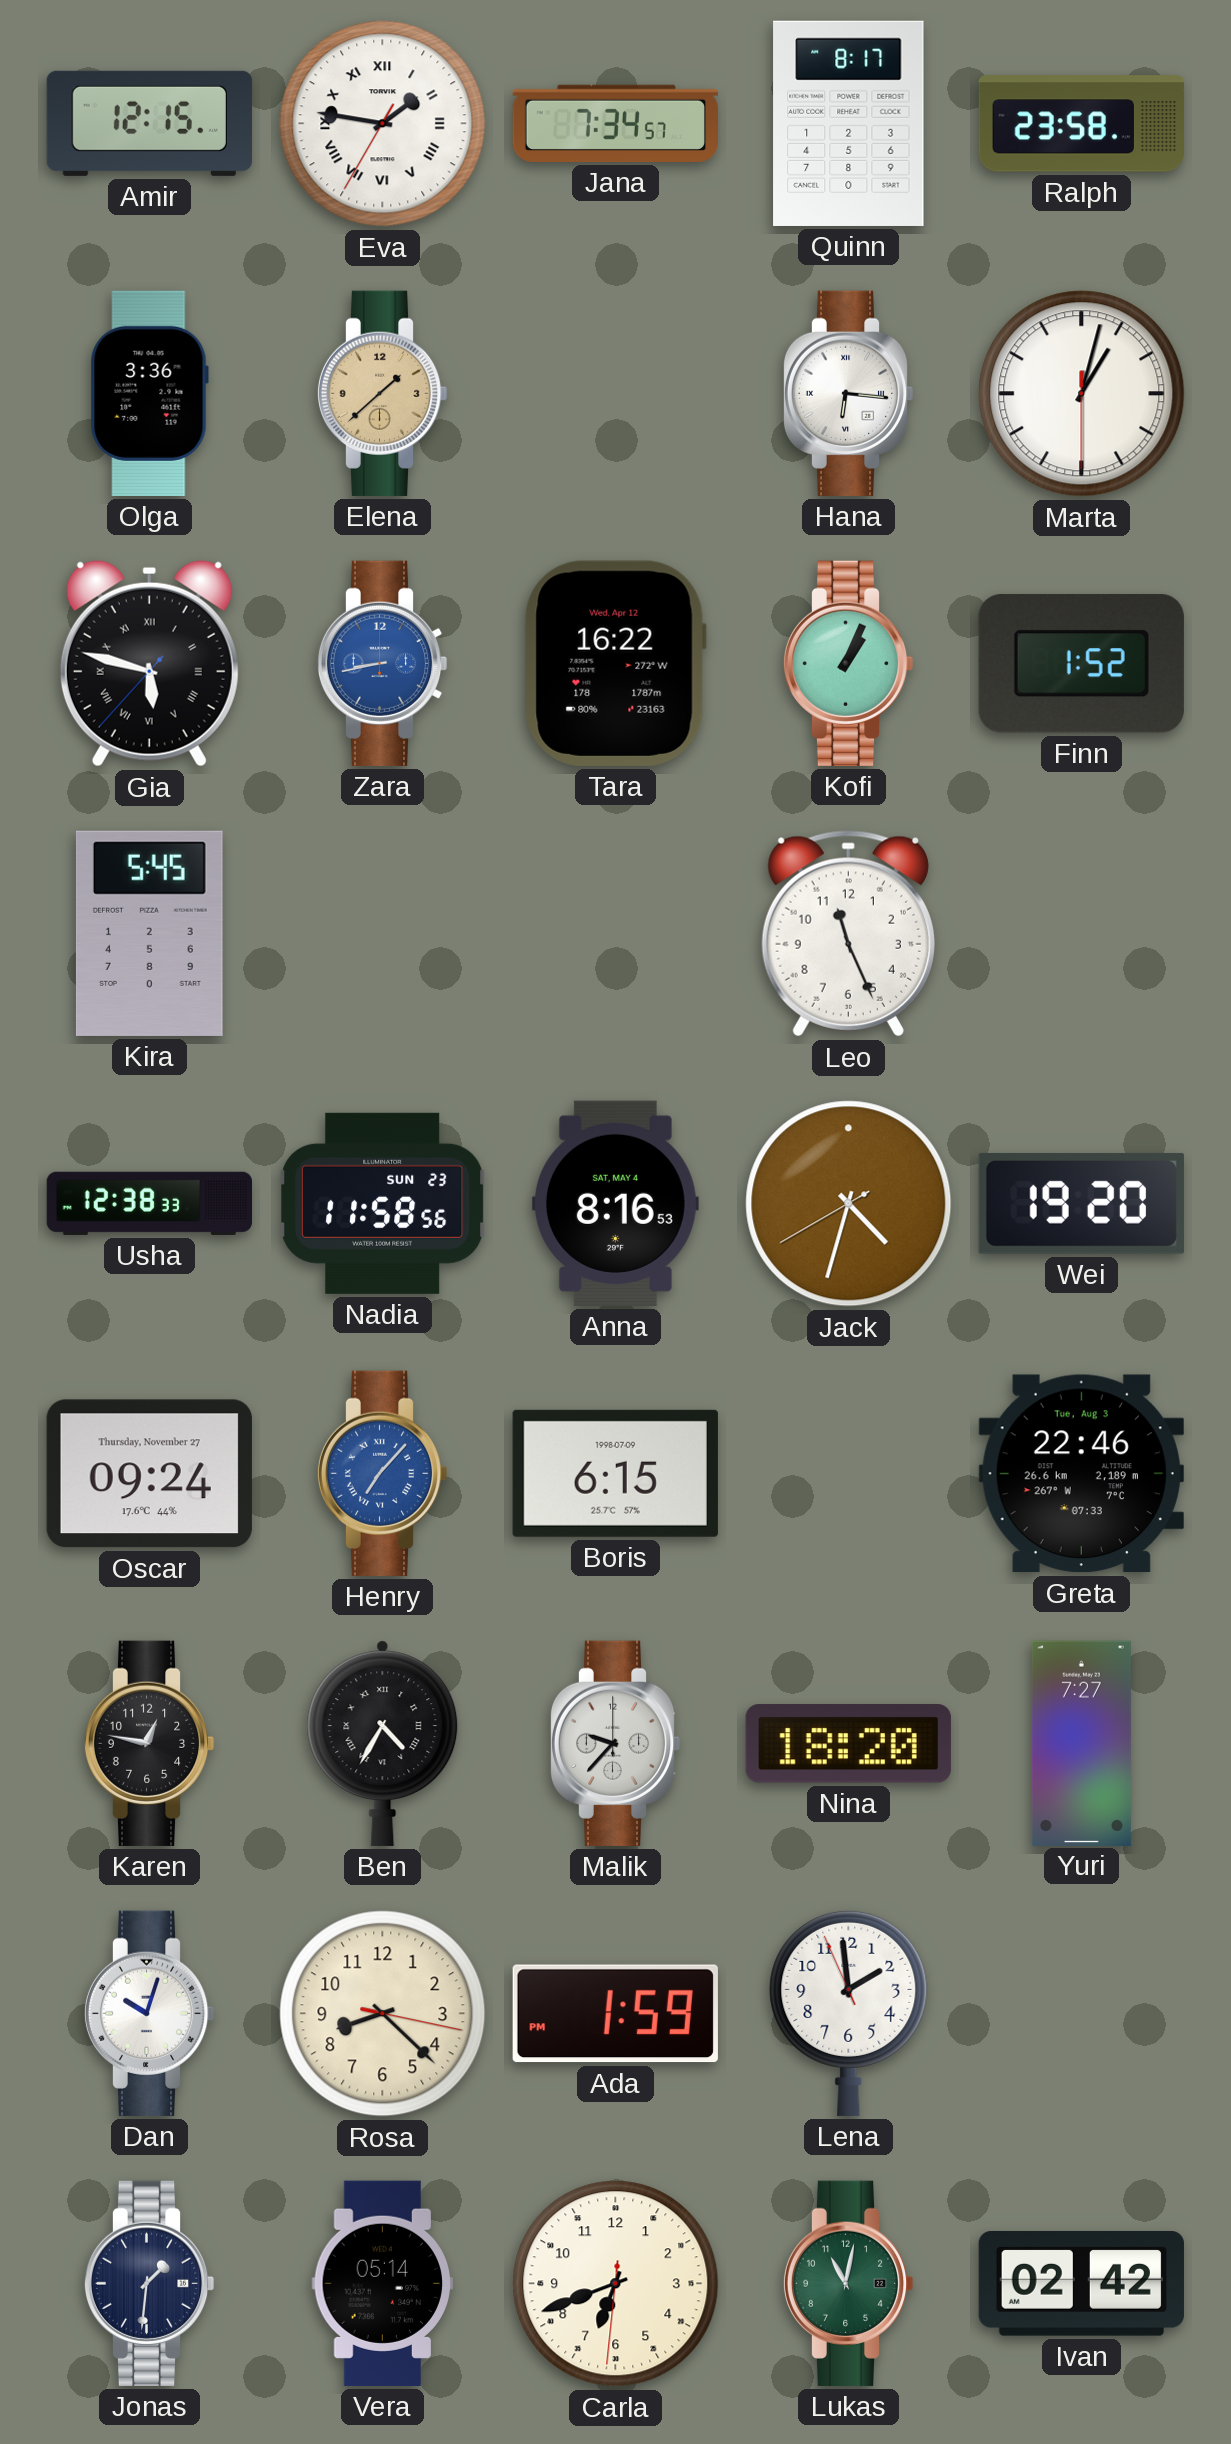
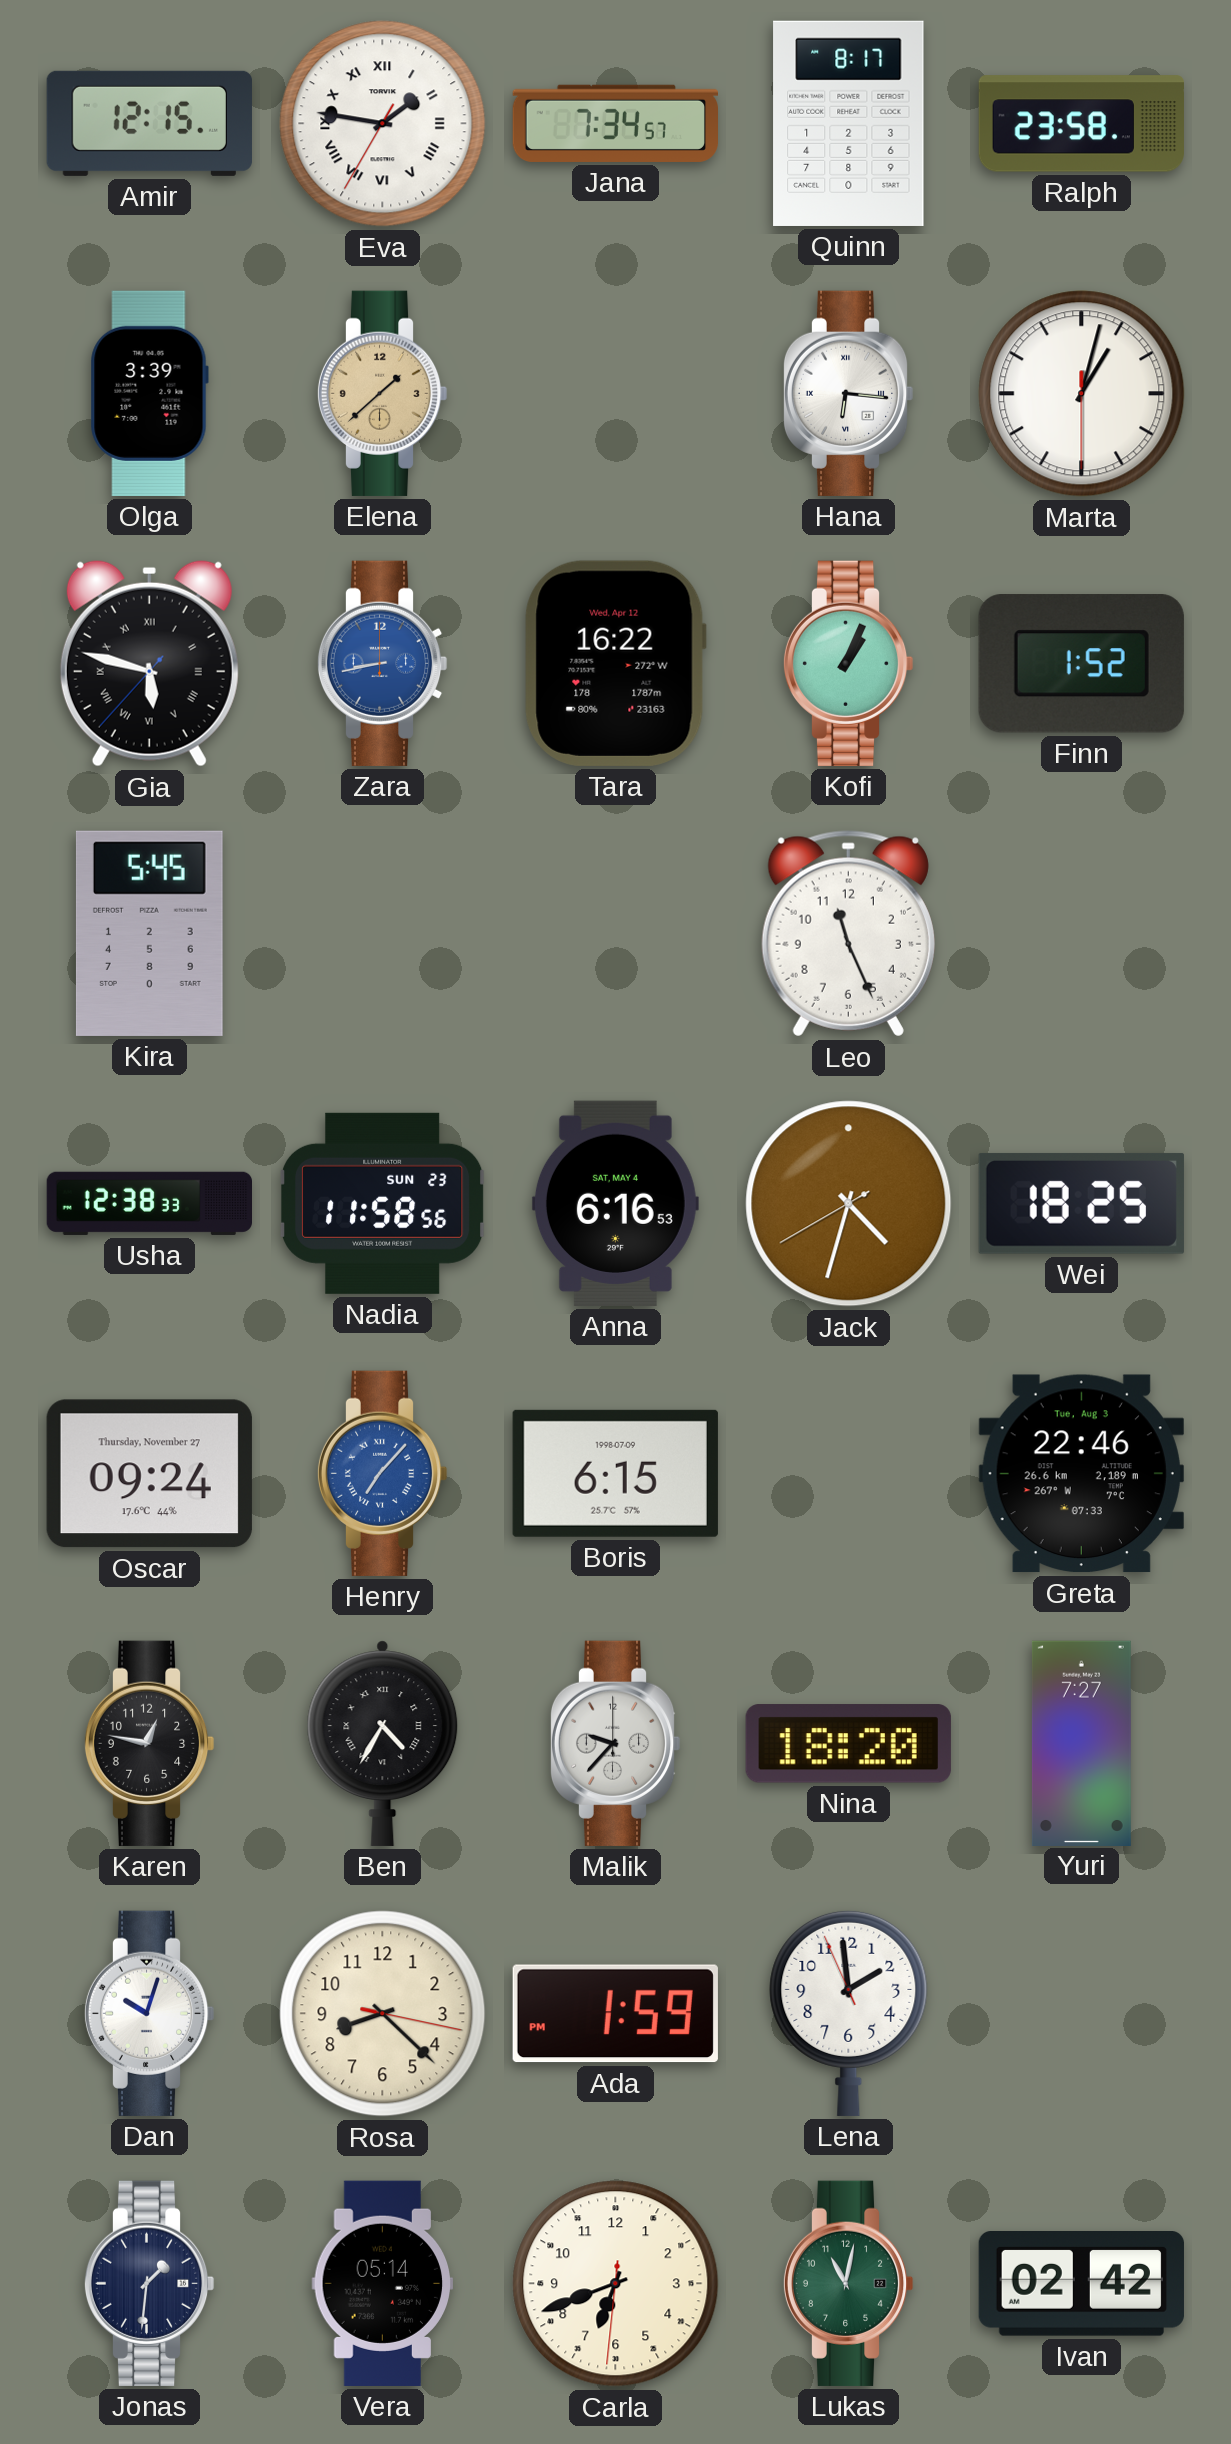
Olga: 3:36 -> 3:39
Anna: 8:16 -> 6:16
Wei: 19:20 -> 18:25
